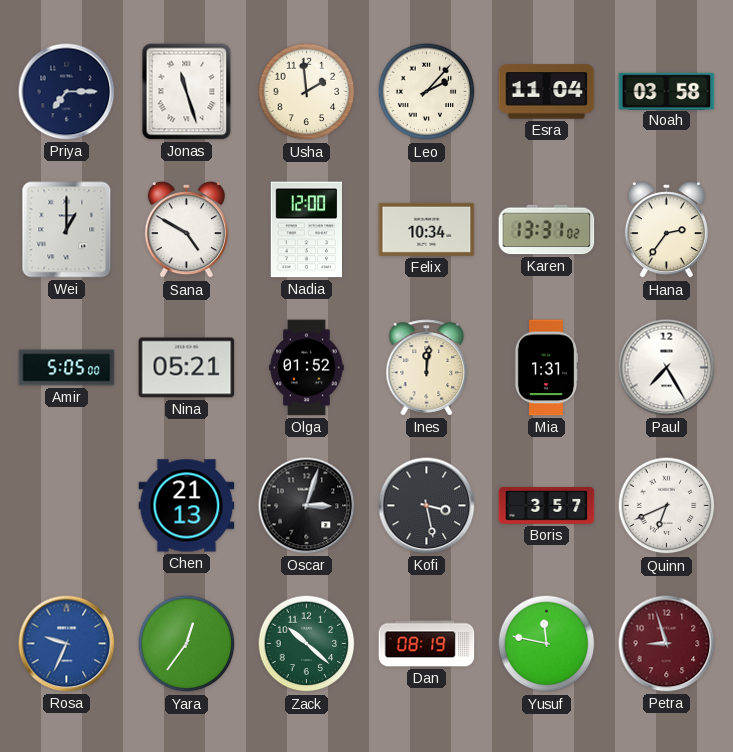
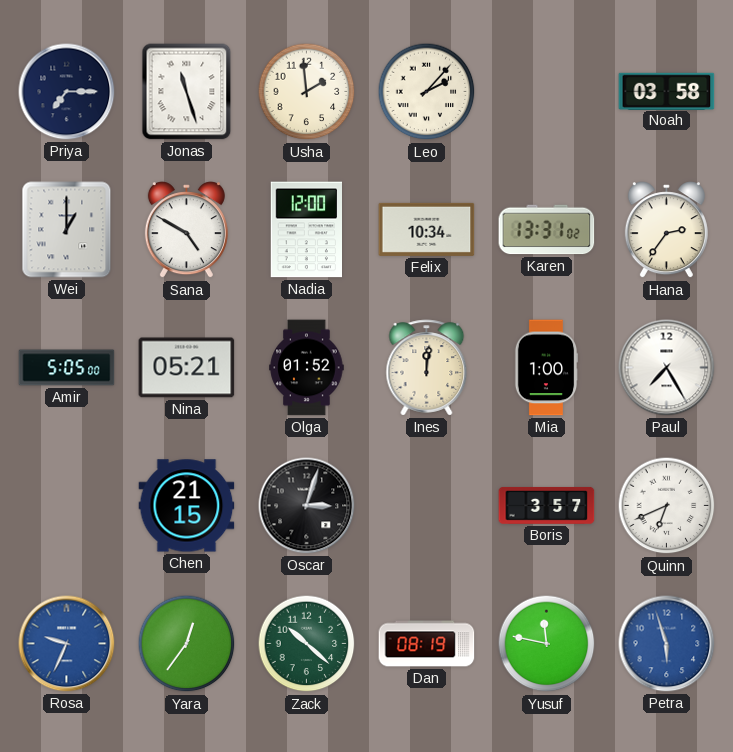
Esra: 11:04 -> none
Mia: 1:31 -> 1:00
Chen: 21:13 -> 21:15
Kofi: 3:28 -> none
Petra: 8:57 -> 5:57
Petra dial: burgundy -> blue
